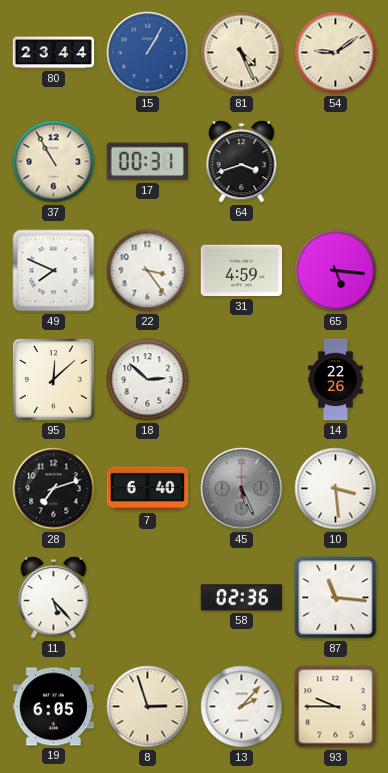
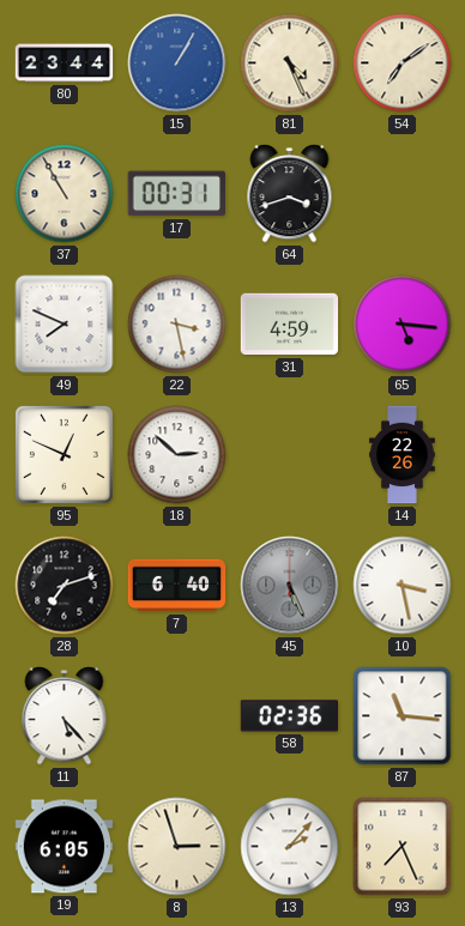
54: 9:09 -> 7:09
22: 3:24 -> 3:28
95: 12:08 -> 12:49
10: 3:29 -> 3:28
93: 9:45 -> 7:26
